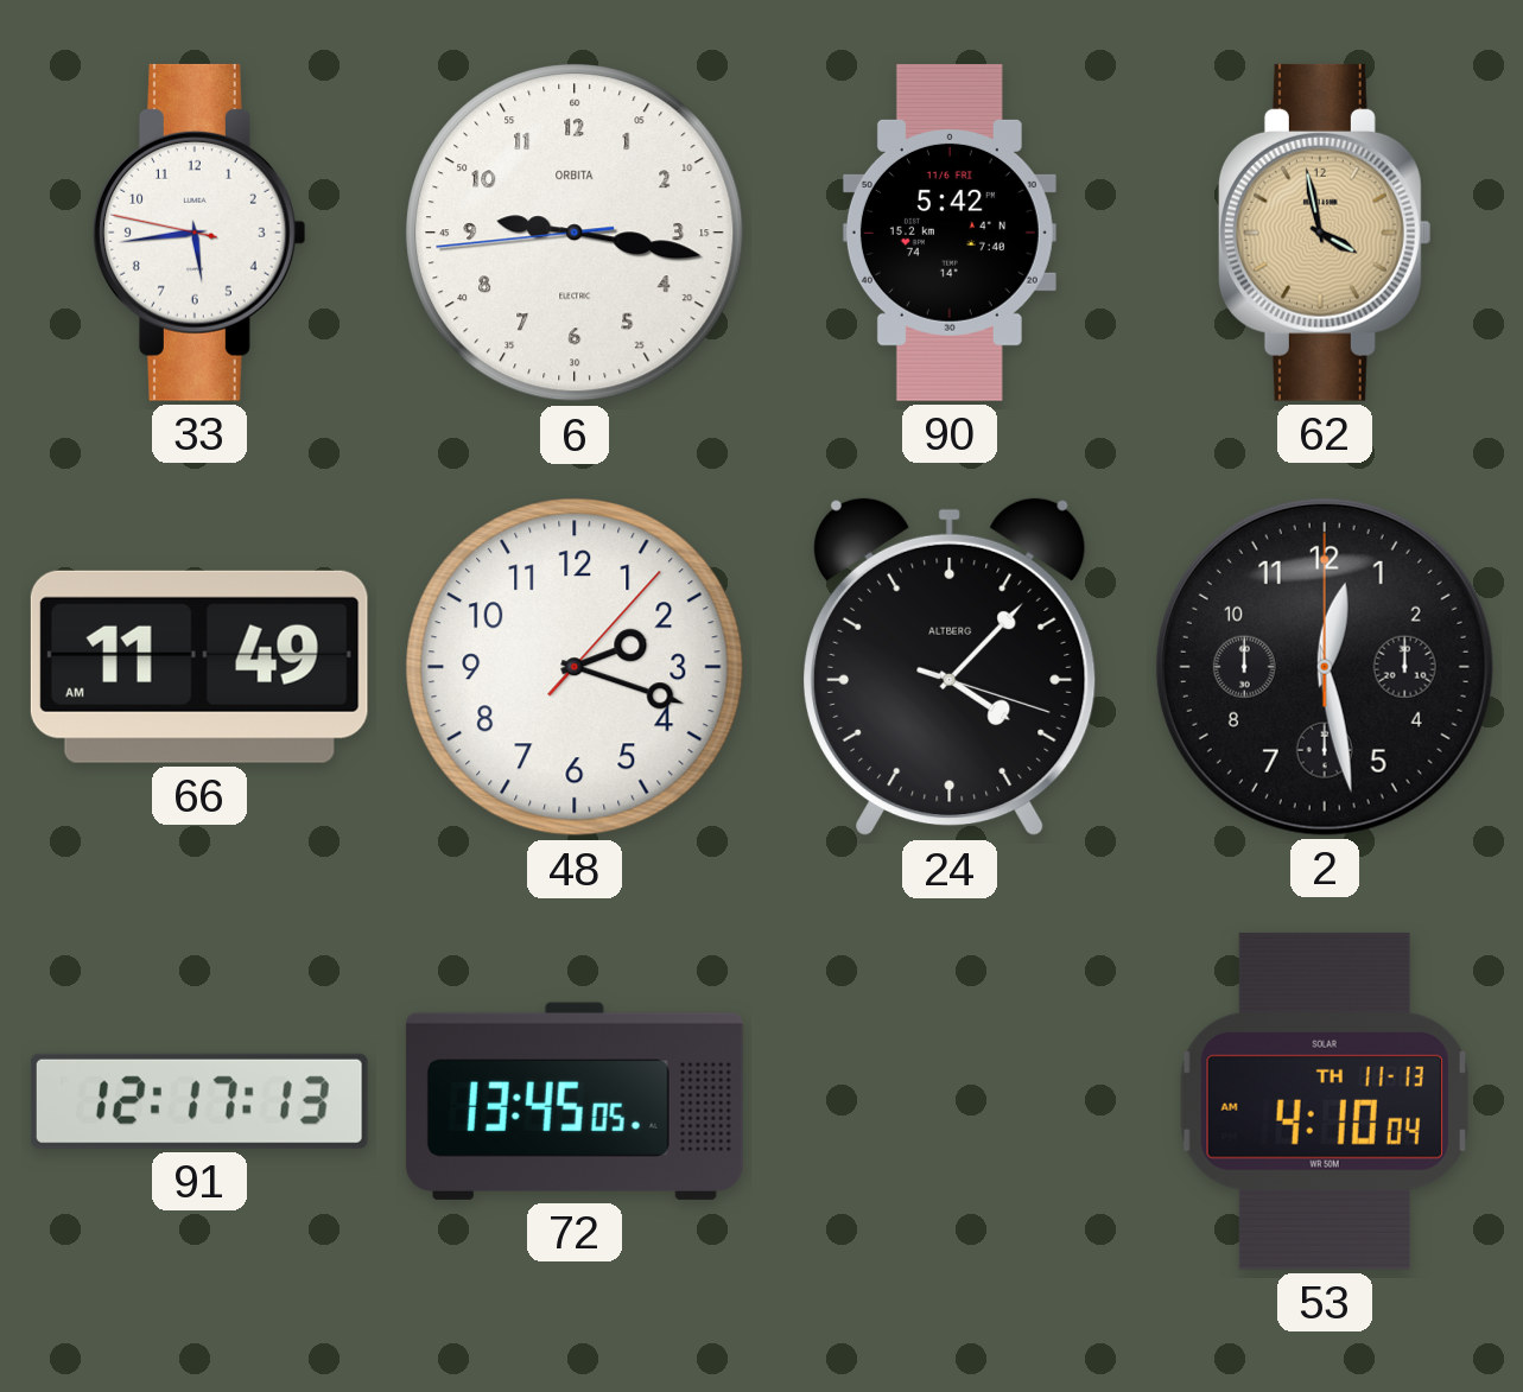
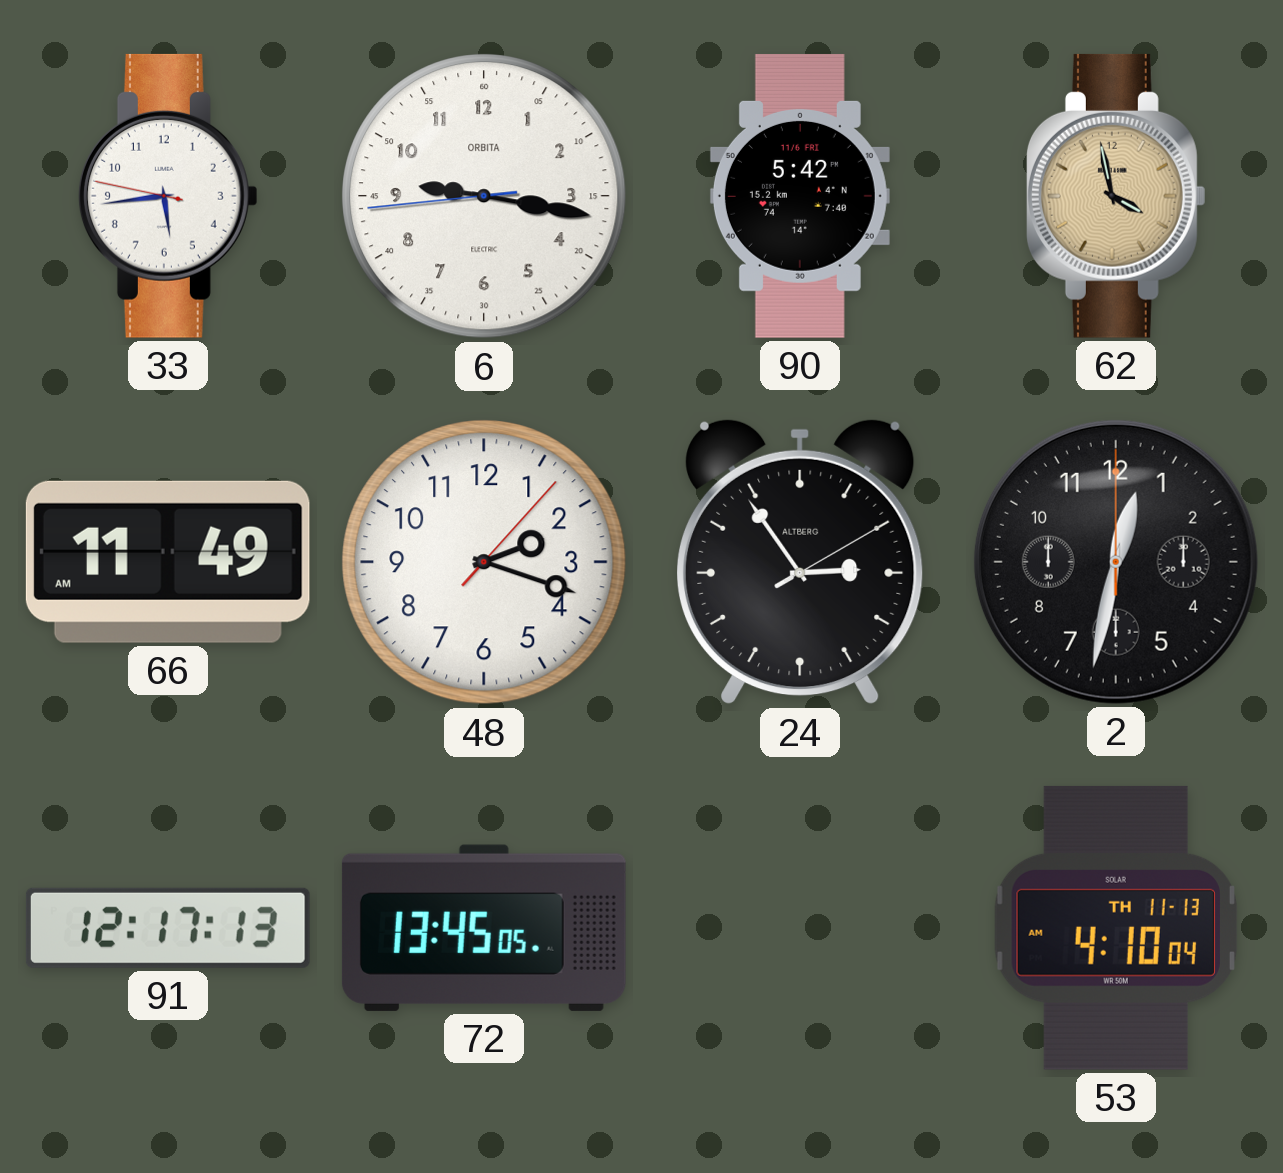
24: 4:07 -> 2:54
2: 12:28 -> 12:32
